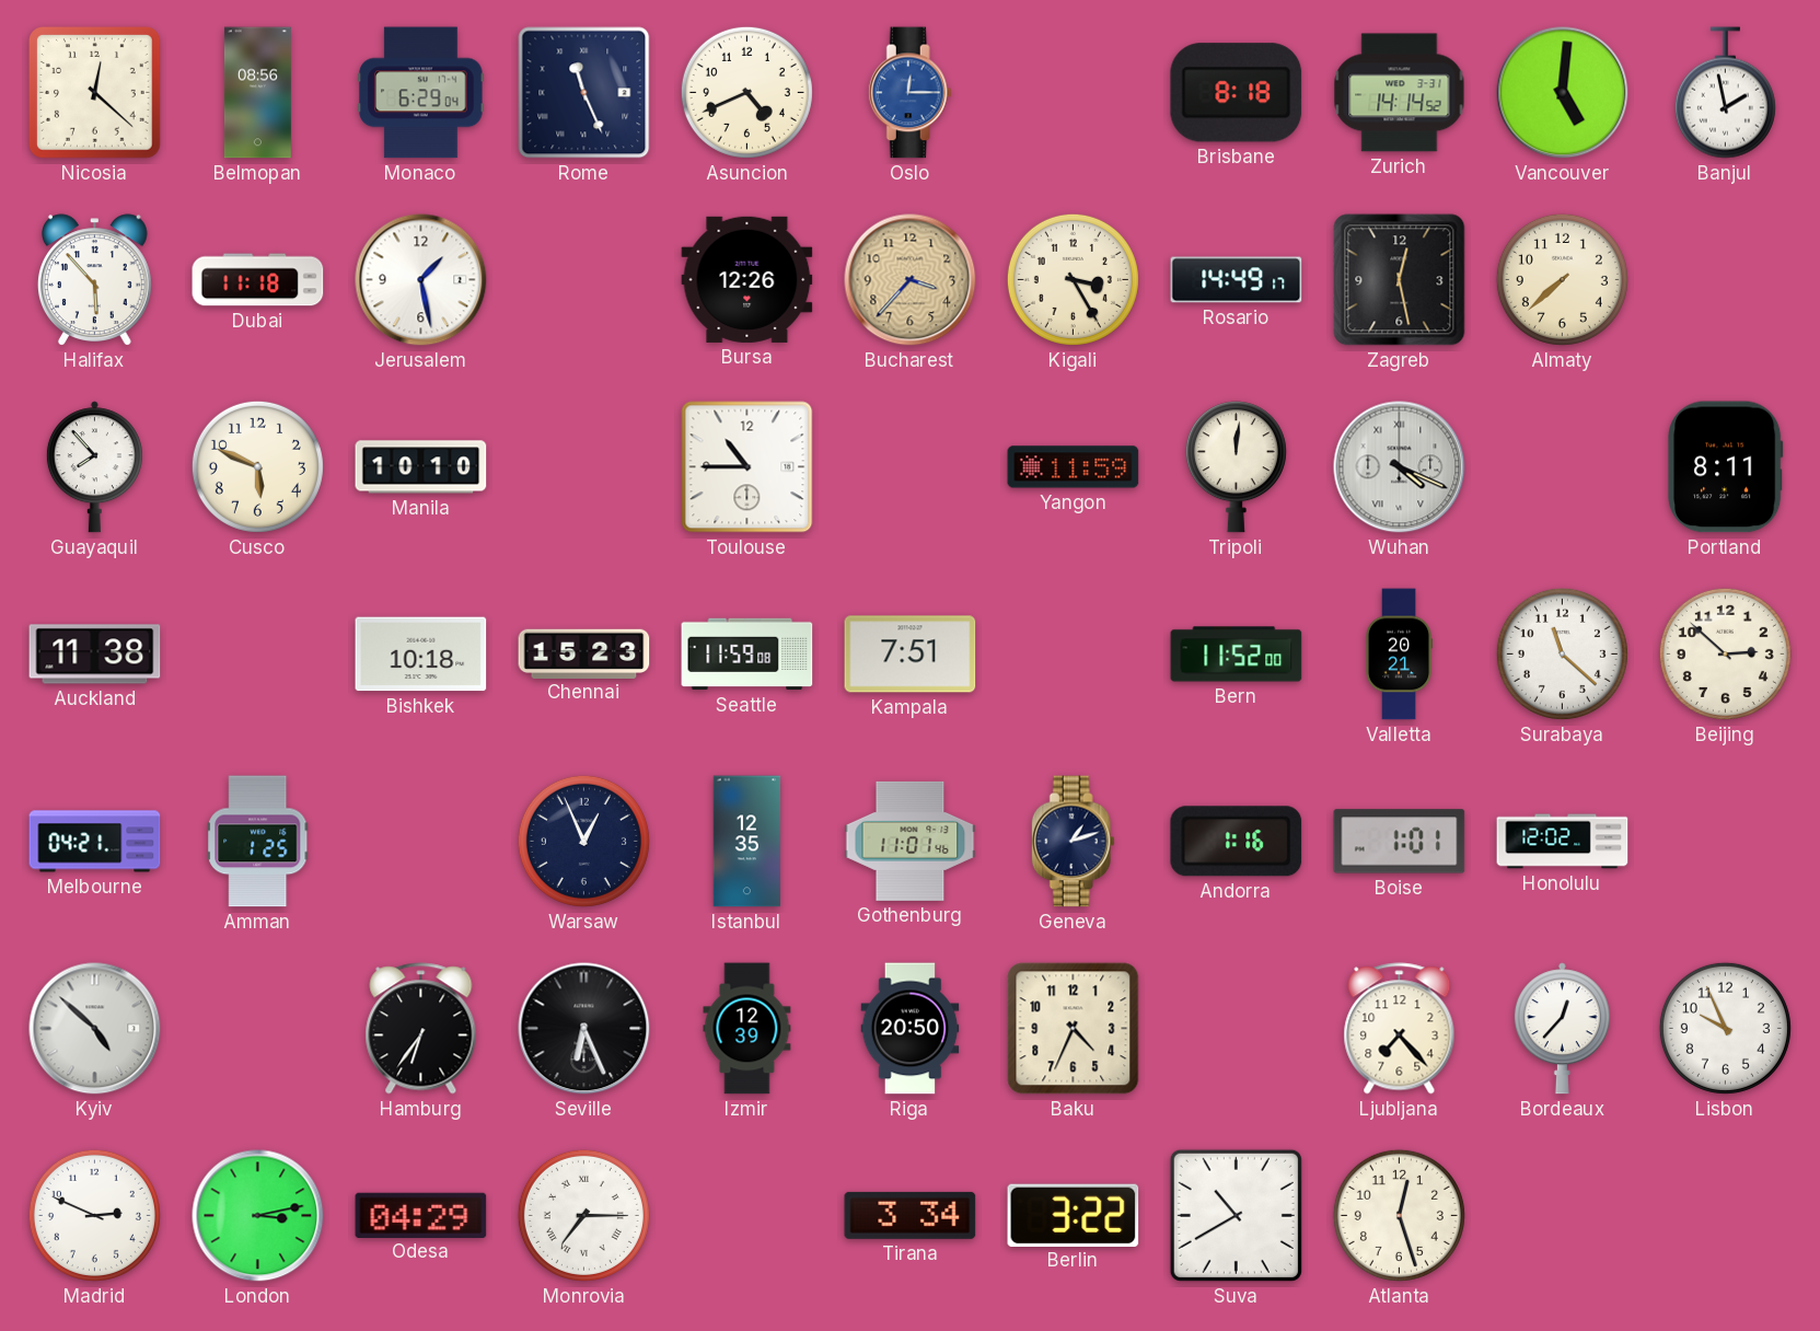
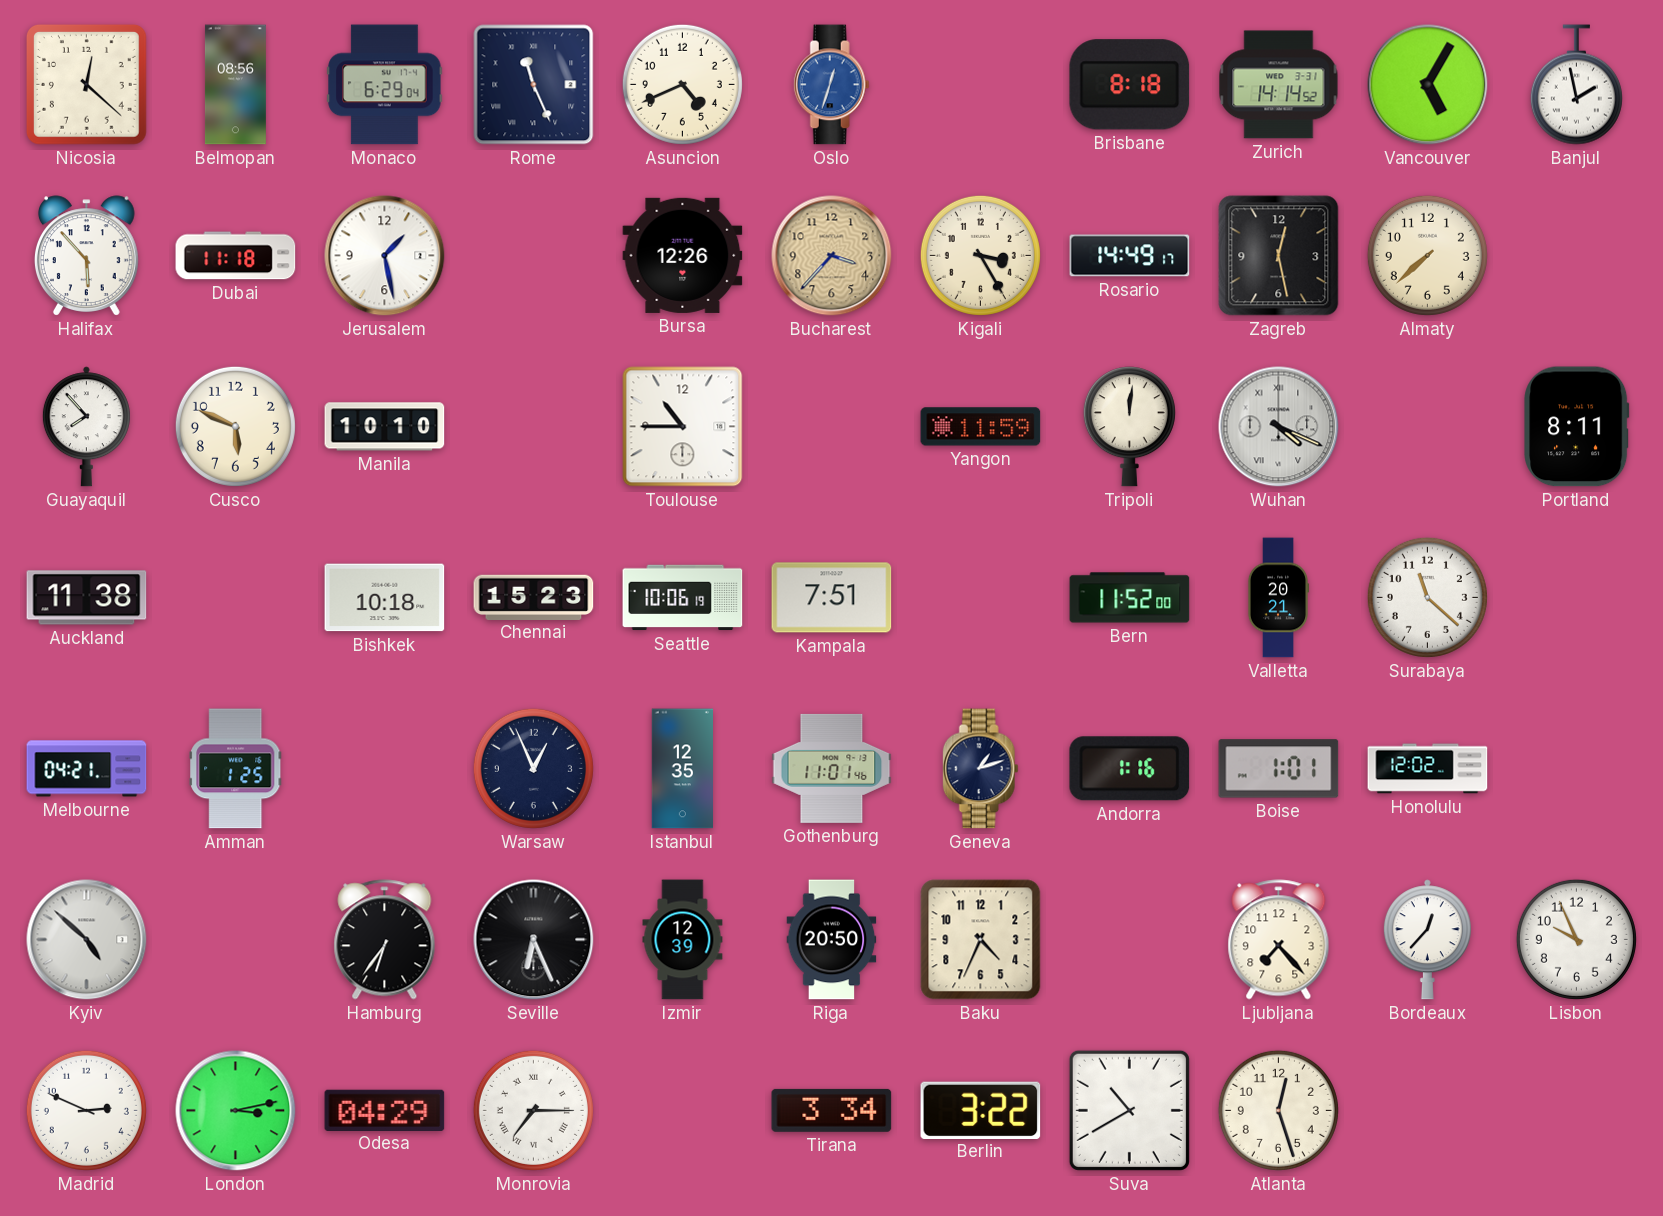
Oslo: 12:15 -> 12:33
Vancouver: 5:01 -> 5:05
Seattle: 11:59 -> 10:06
Beijing: 2:52 -> none
